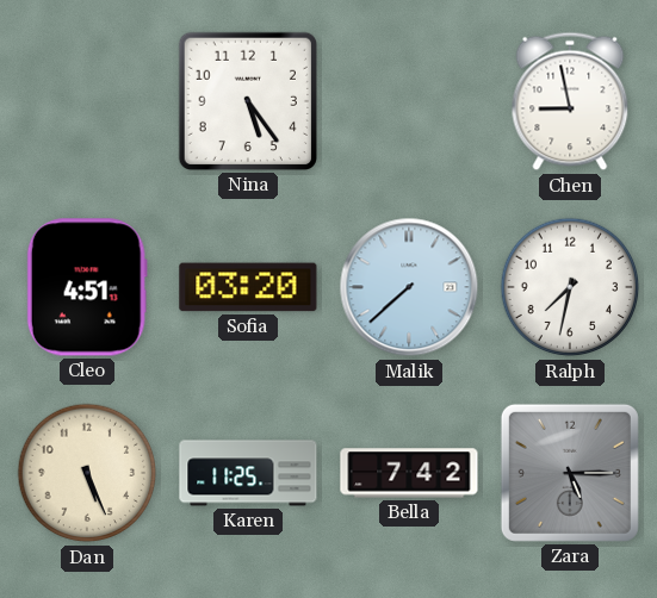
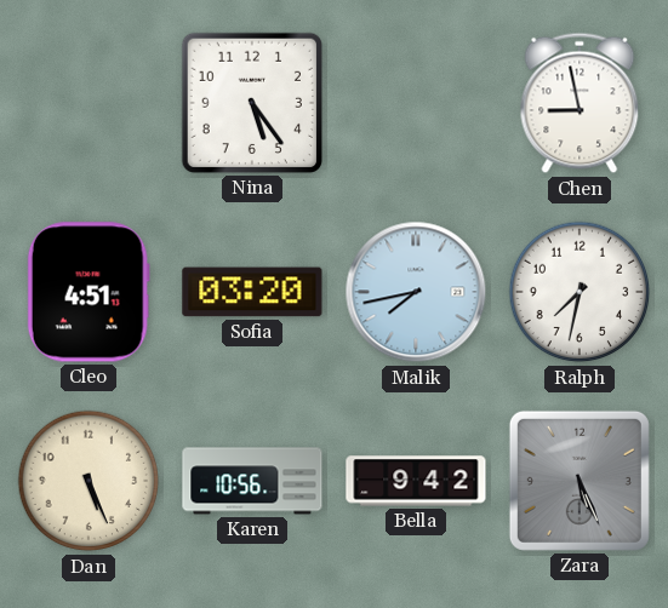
Malik: 7:38 -> 7:43
Karen: 11:25 -> 10:56
Bella: 7:42 -> 9:42
Zara: 5:15 -> 5:26
